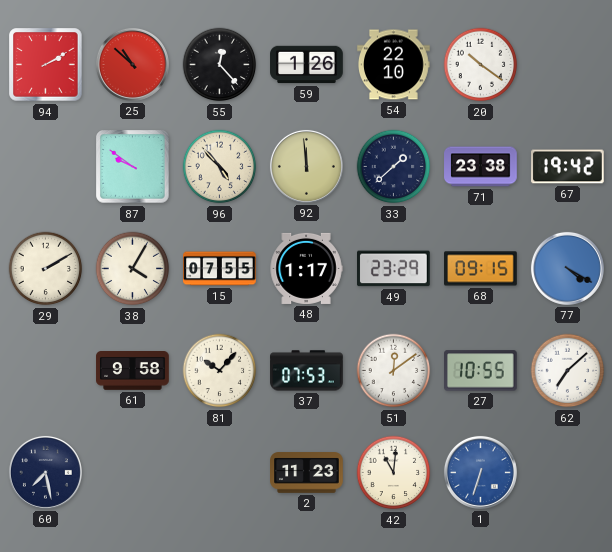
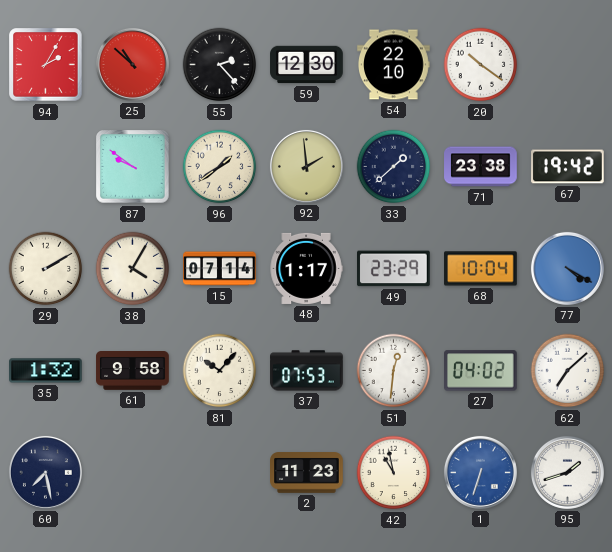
94: 2:10 -> 2:05
55: 12:23 -> 2:23
59: 1:26 -> 12:30
96: 4:53 -> 1:39
92: 11:59 -> 1:59
15: 07:55 -> 07:14
68: 09:15 -> 10:04
35: none -> 1:32
51: 12:09 -> 12:31
27: 10:55 -> 04:02
42: 11:01 -> 10:58
95: none -> 1:42
